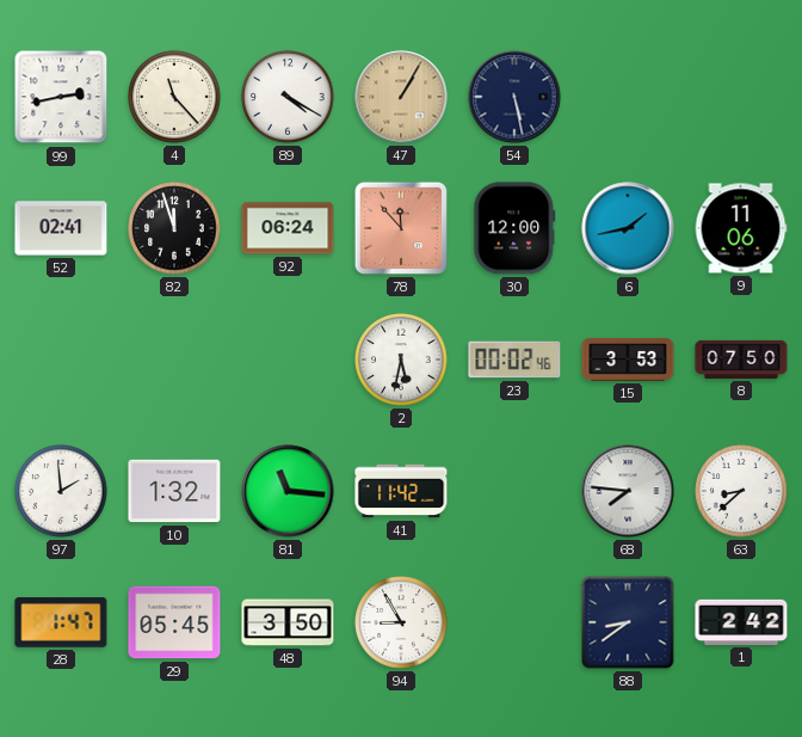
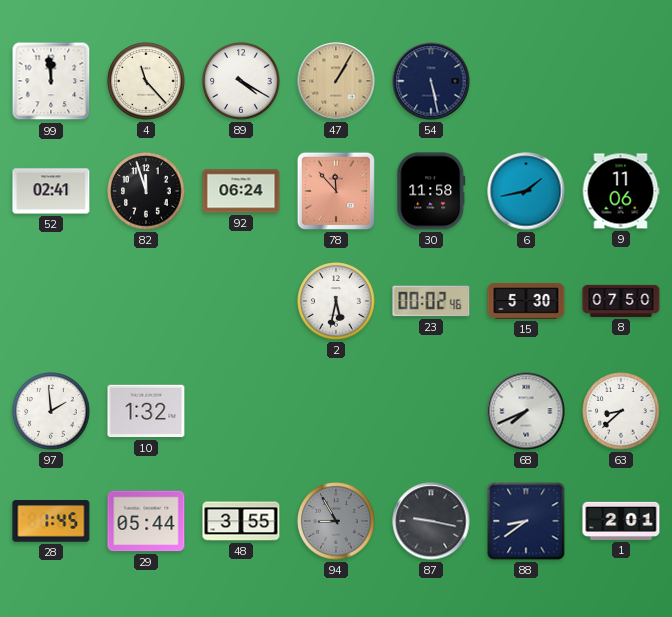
99: 2:43 -> 11:59
30: 12:00 -> 11:58
15: 3:53 -> 5:30
81: 11:16 -> none
41: 11:42 -> none
68: 7:46 -> 7:41
28: 1:47 -> 1:45
29: 05:45 -> 05:44
48: 3:50 -> 3:55
94 dial: white -> grey
87: none -> 9:17
1: 2:42 -> 2:01
